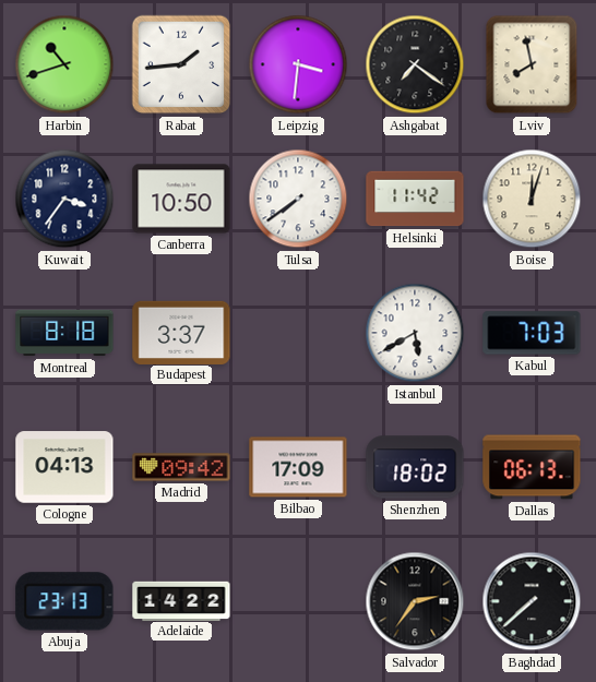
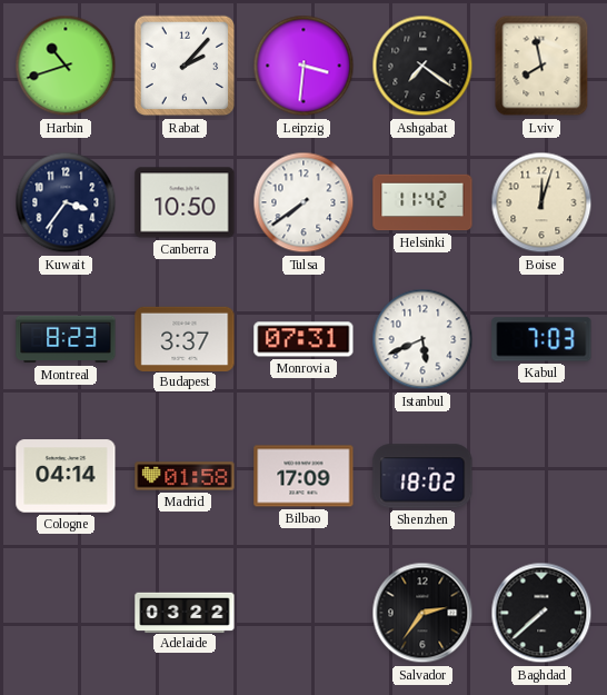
Rabat: 1:44 -> 2:07
Montreal: 8:18 -> 8:23
Monrovia: none -> 07:31
Istanbul: 5:40 -> 5:41
Cologne: 04:13 -> 04:14
Madrid: 09:42 -> 01:58
Dallas: 06:13 -> none
Abuja: 23:13 -> none
Adelaide: 14:22 -> 03:22
